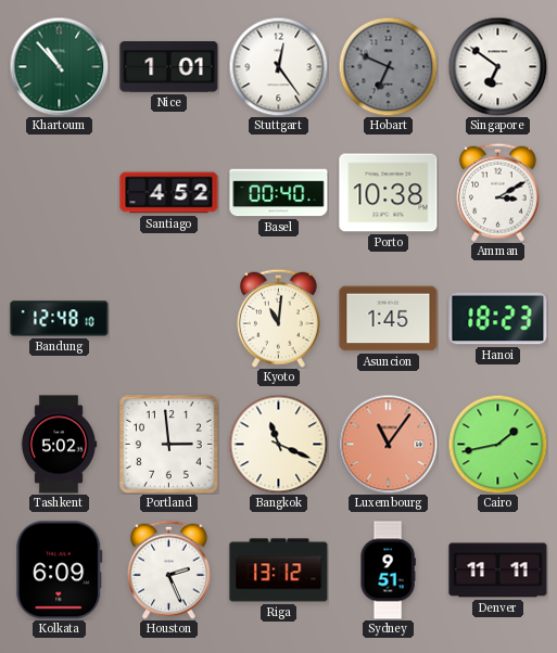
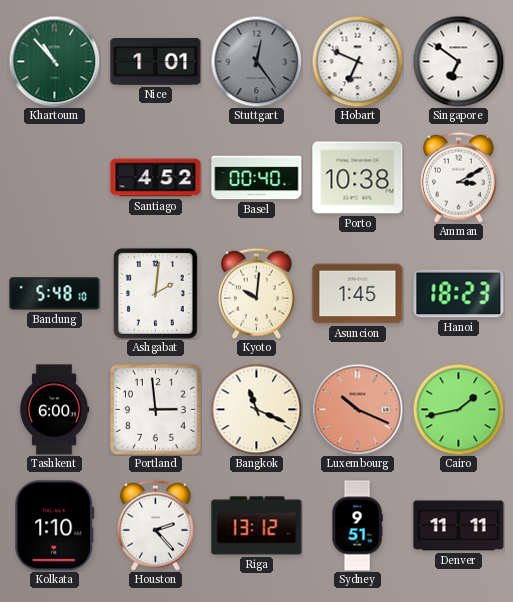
Stuttgart dial: white -> grey
Hobart dial: grey -> white
Bandung: 12:48 -> 5:48
Ashgabat: none -> 2:01
Kyoto: 11:01 -> 10:01
Tashkent: 5:02 -> 6:00
Luxembourg: 11:06 -> 10:19
Kolkata: 6:09 -> 1:10
Houston: 2:26 -> 2:23
